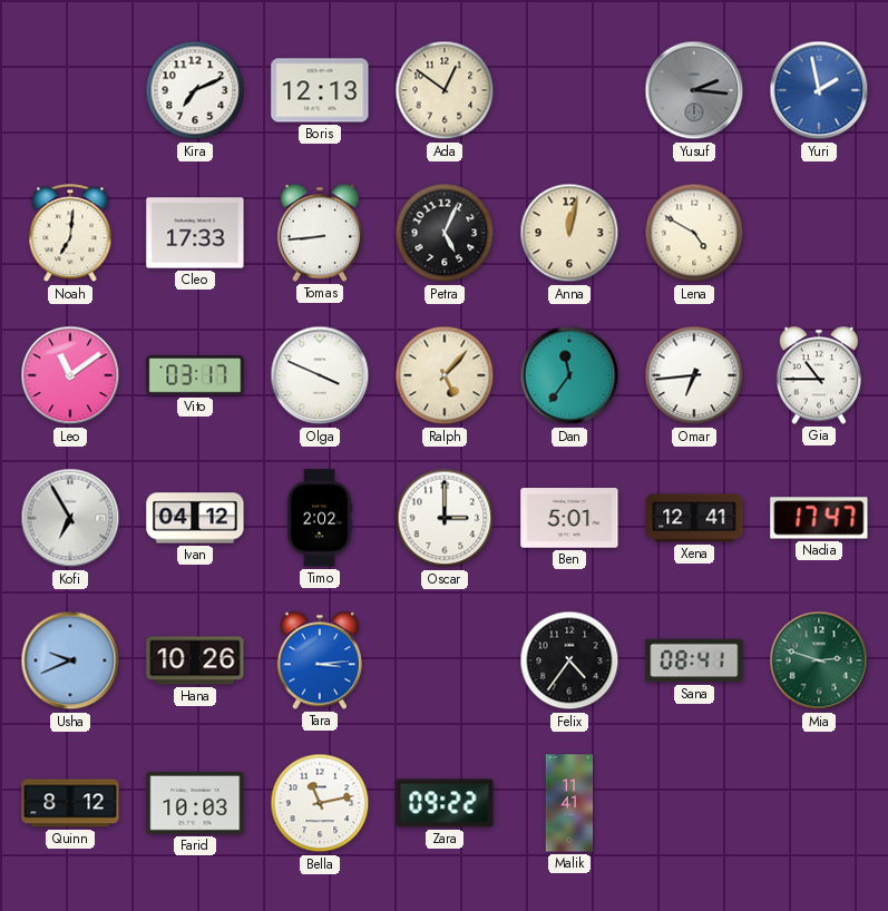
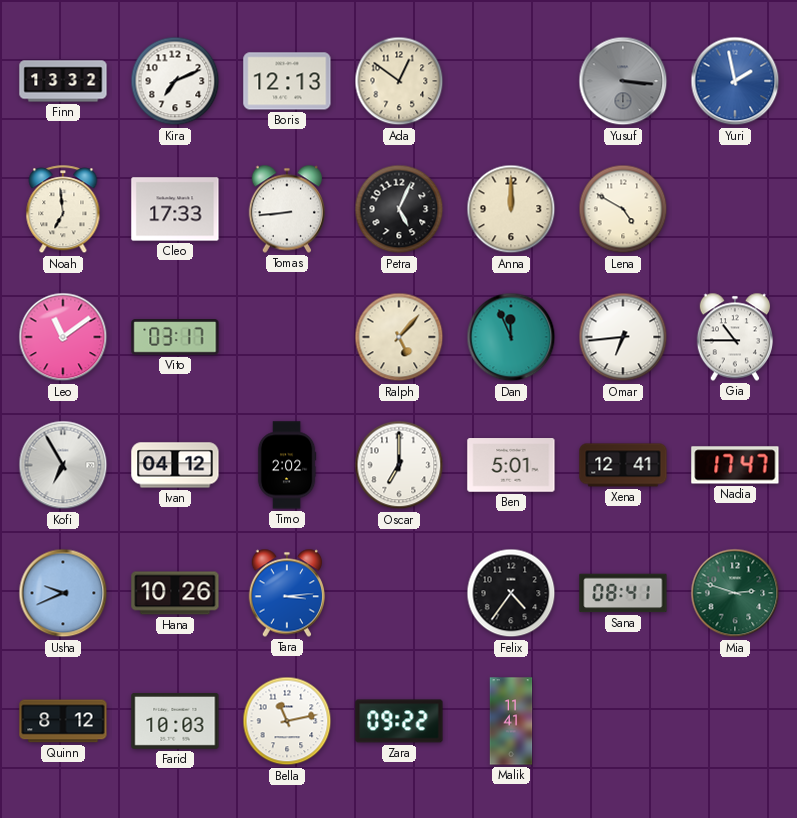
Finn: none -> 13:32
Yusuf: 2:16 -> 3:16
Noah: 7:01 -> 6:59
Anna: 12:02 -> 12:00
Olga: 3:49 -> none
Dan: 11:36 -> 11:56
Oscar: 3:00 -> 7:00
